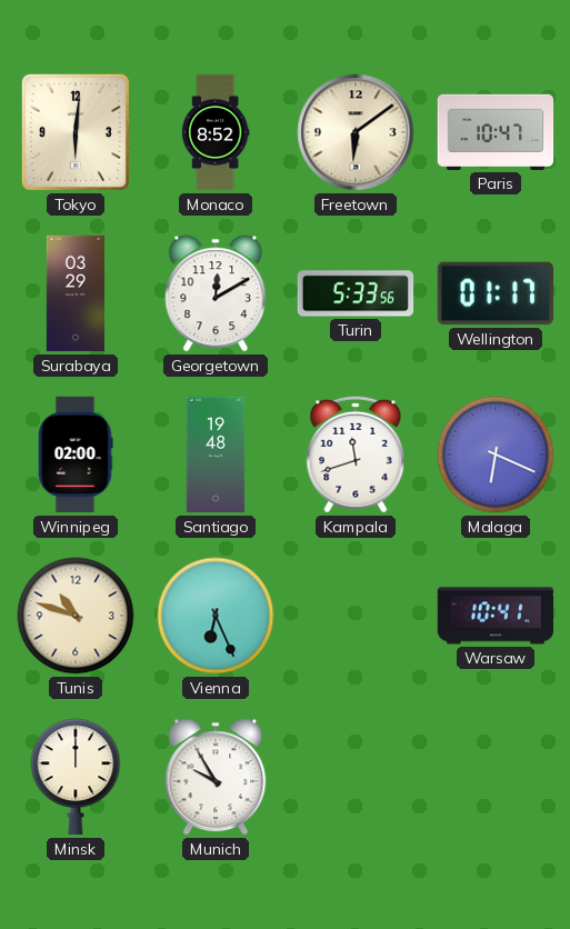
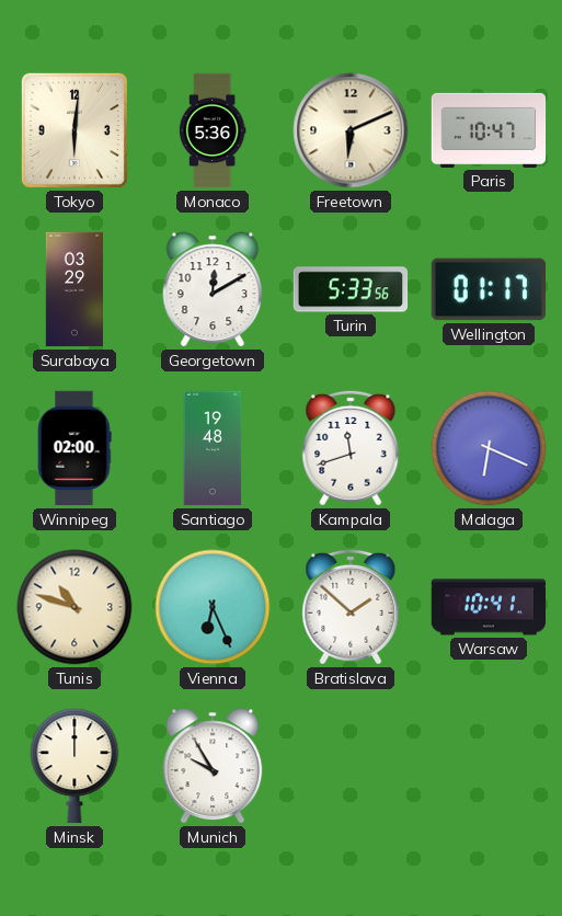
Monaco: 8:52 -> 5:36
Freetown: 6:09 -> 6:11
Bratislava: none -> 1:52
